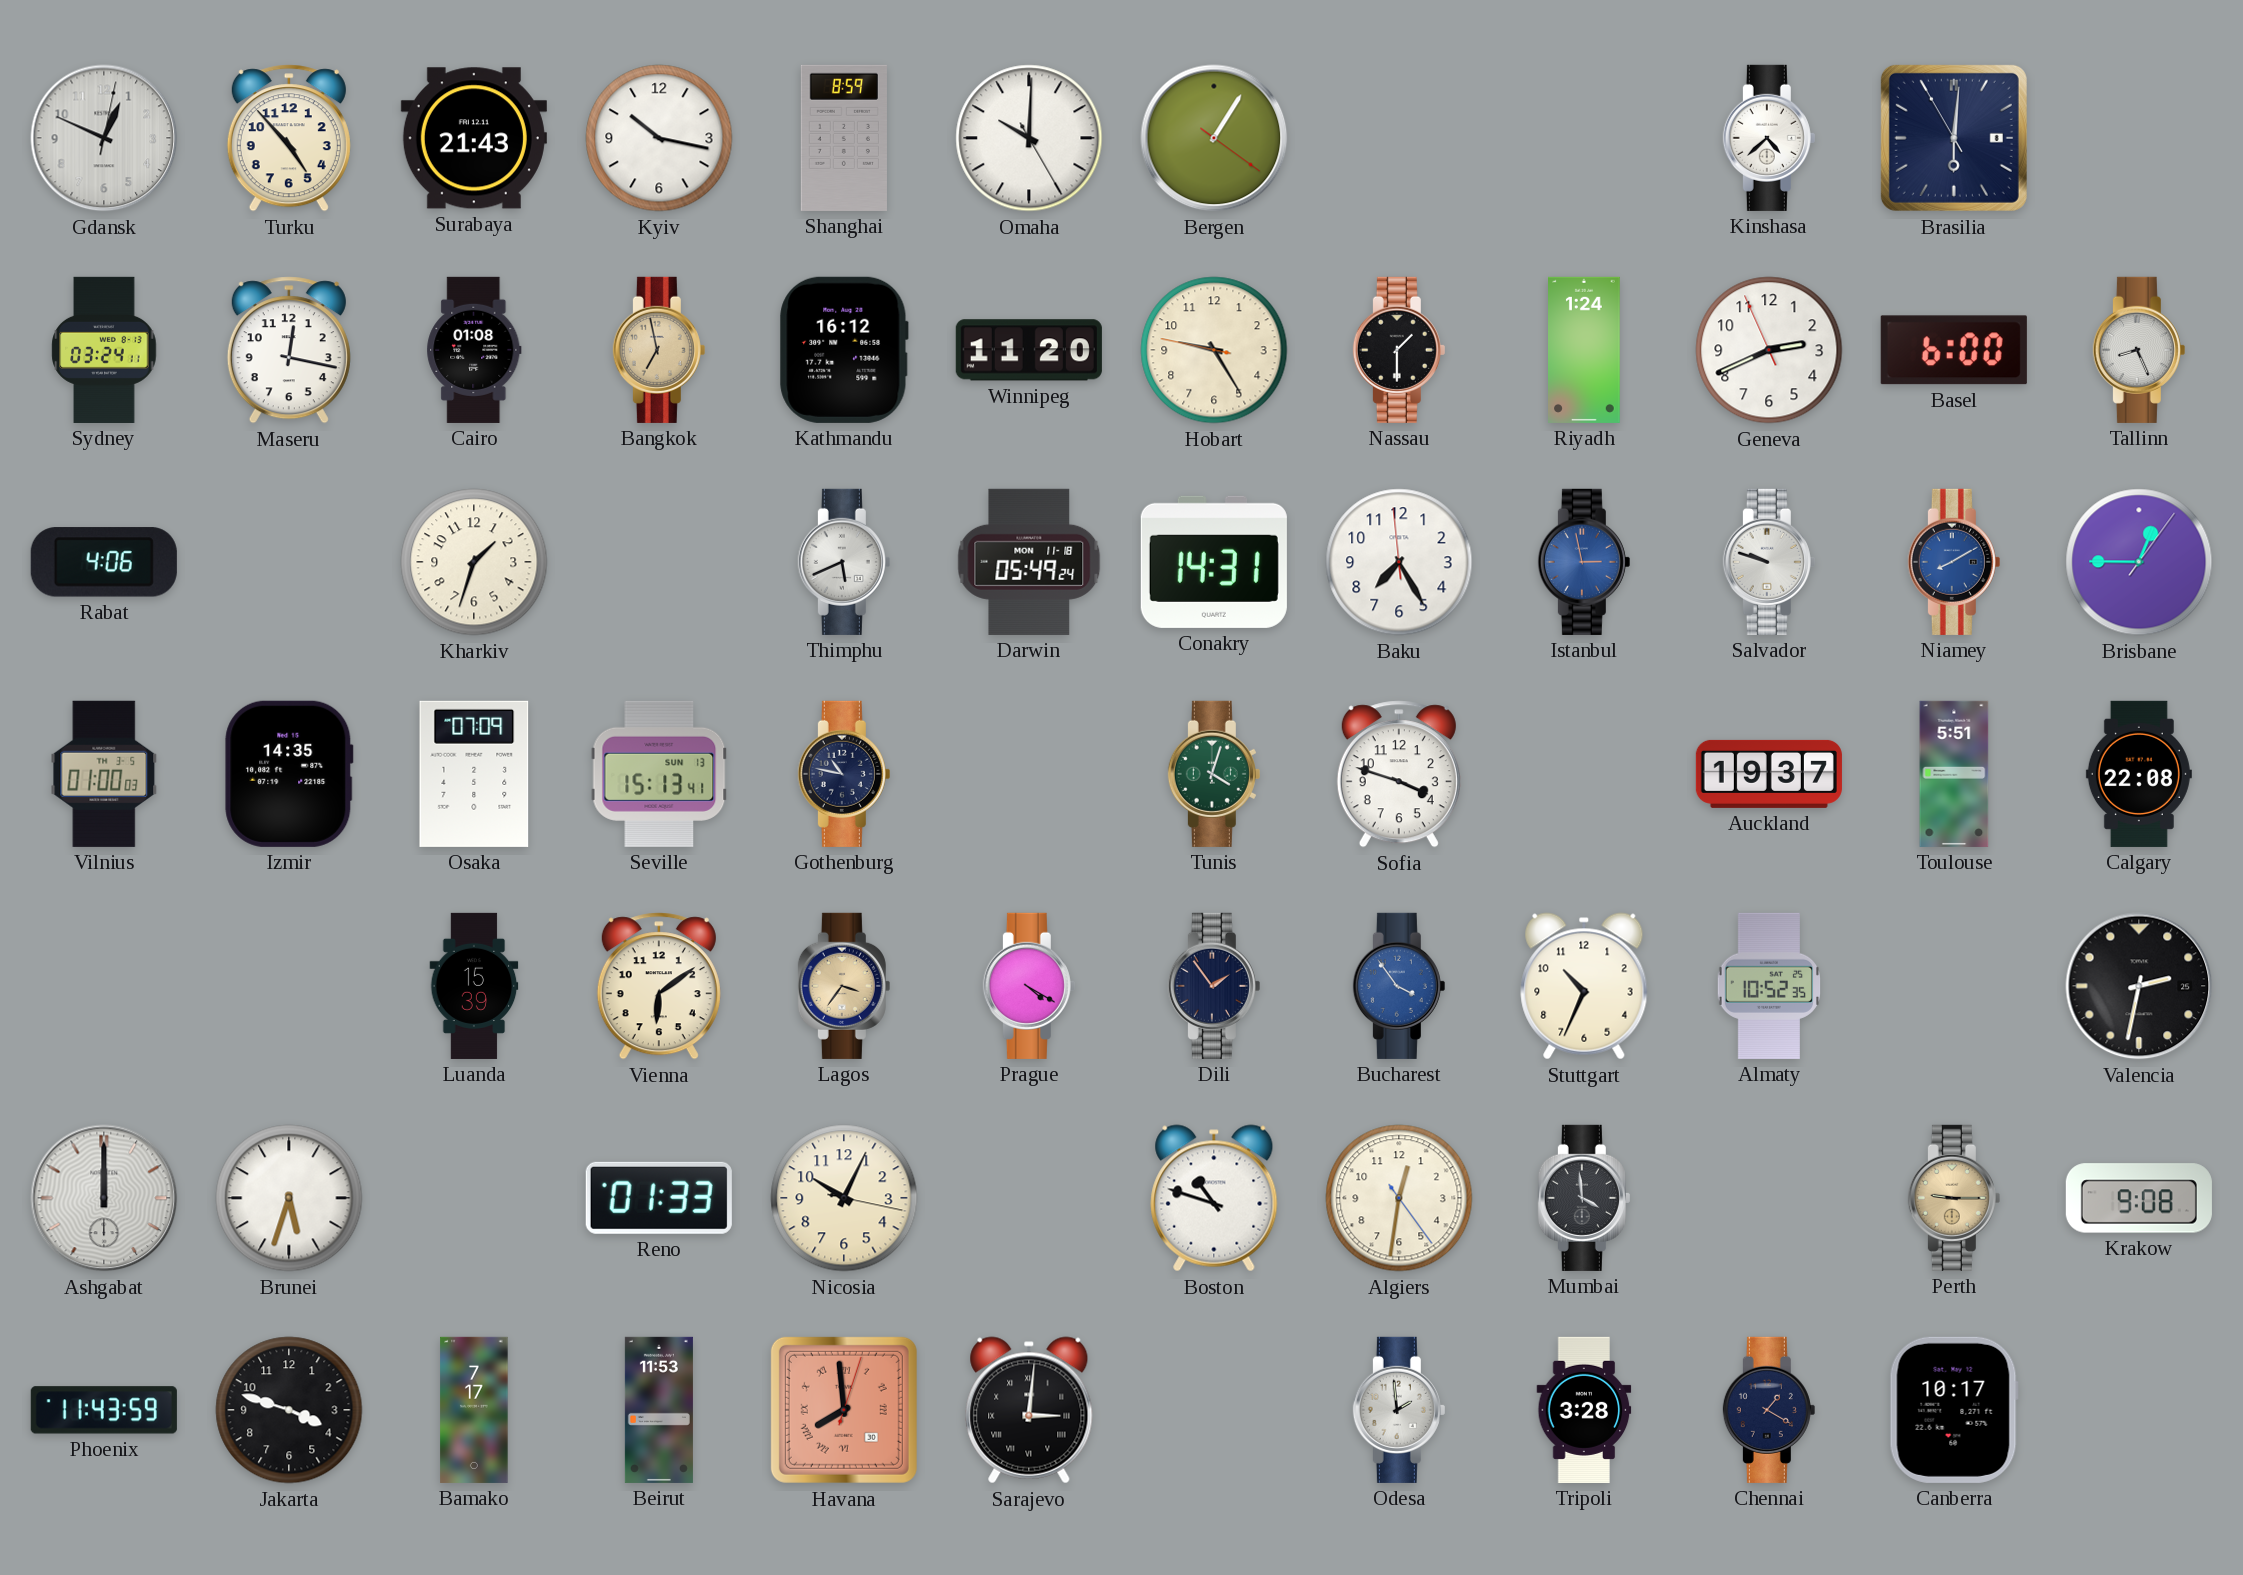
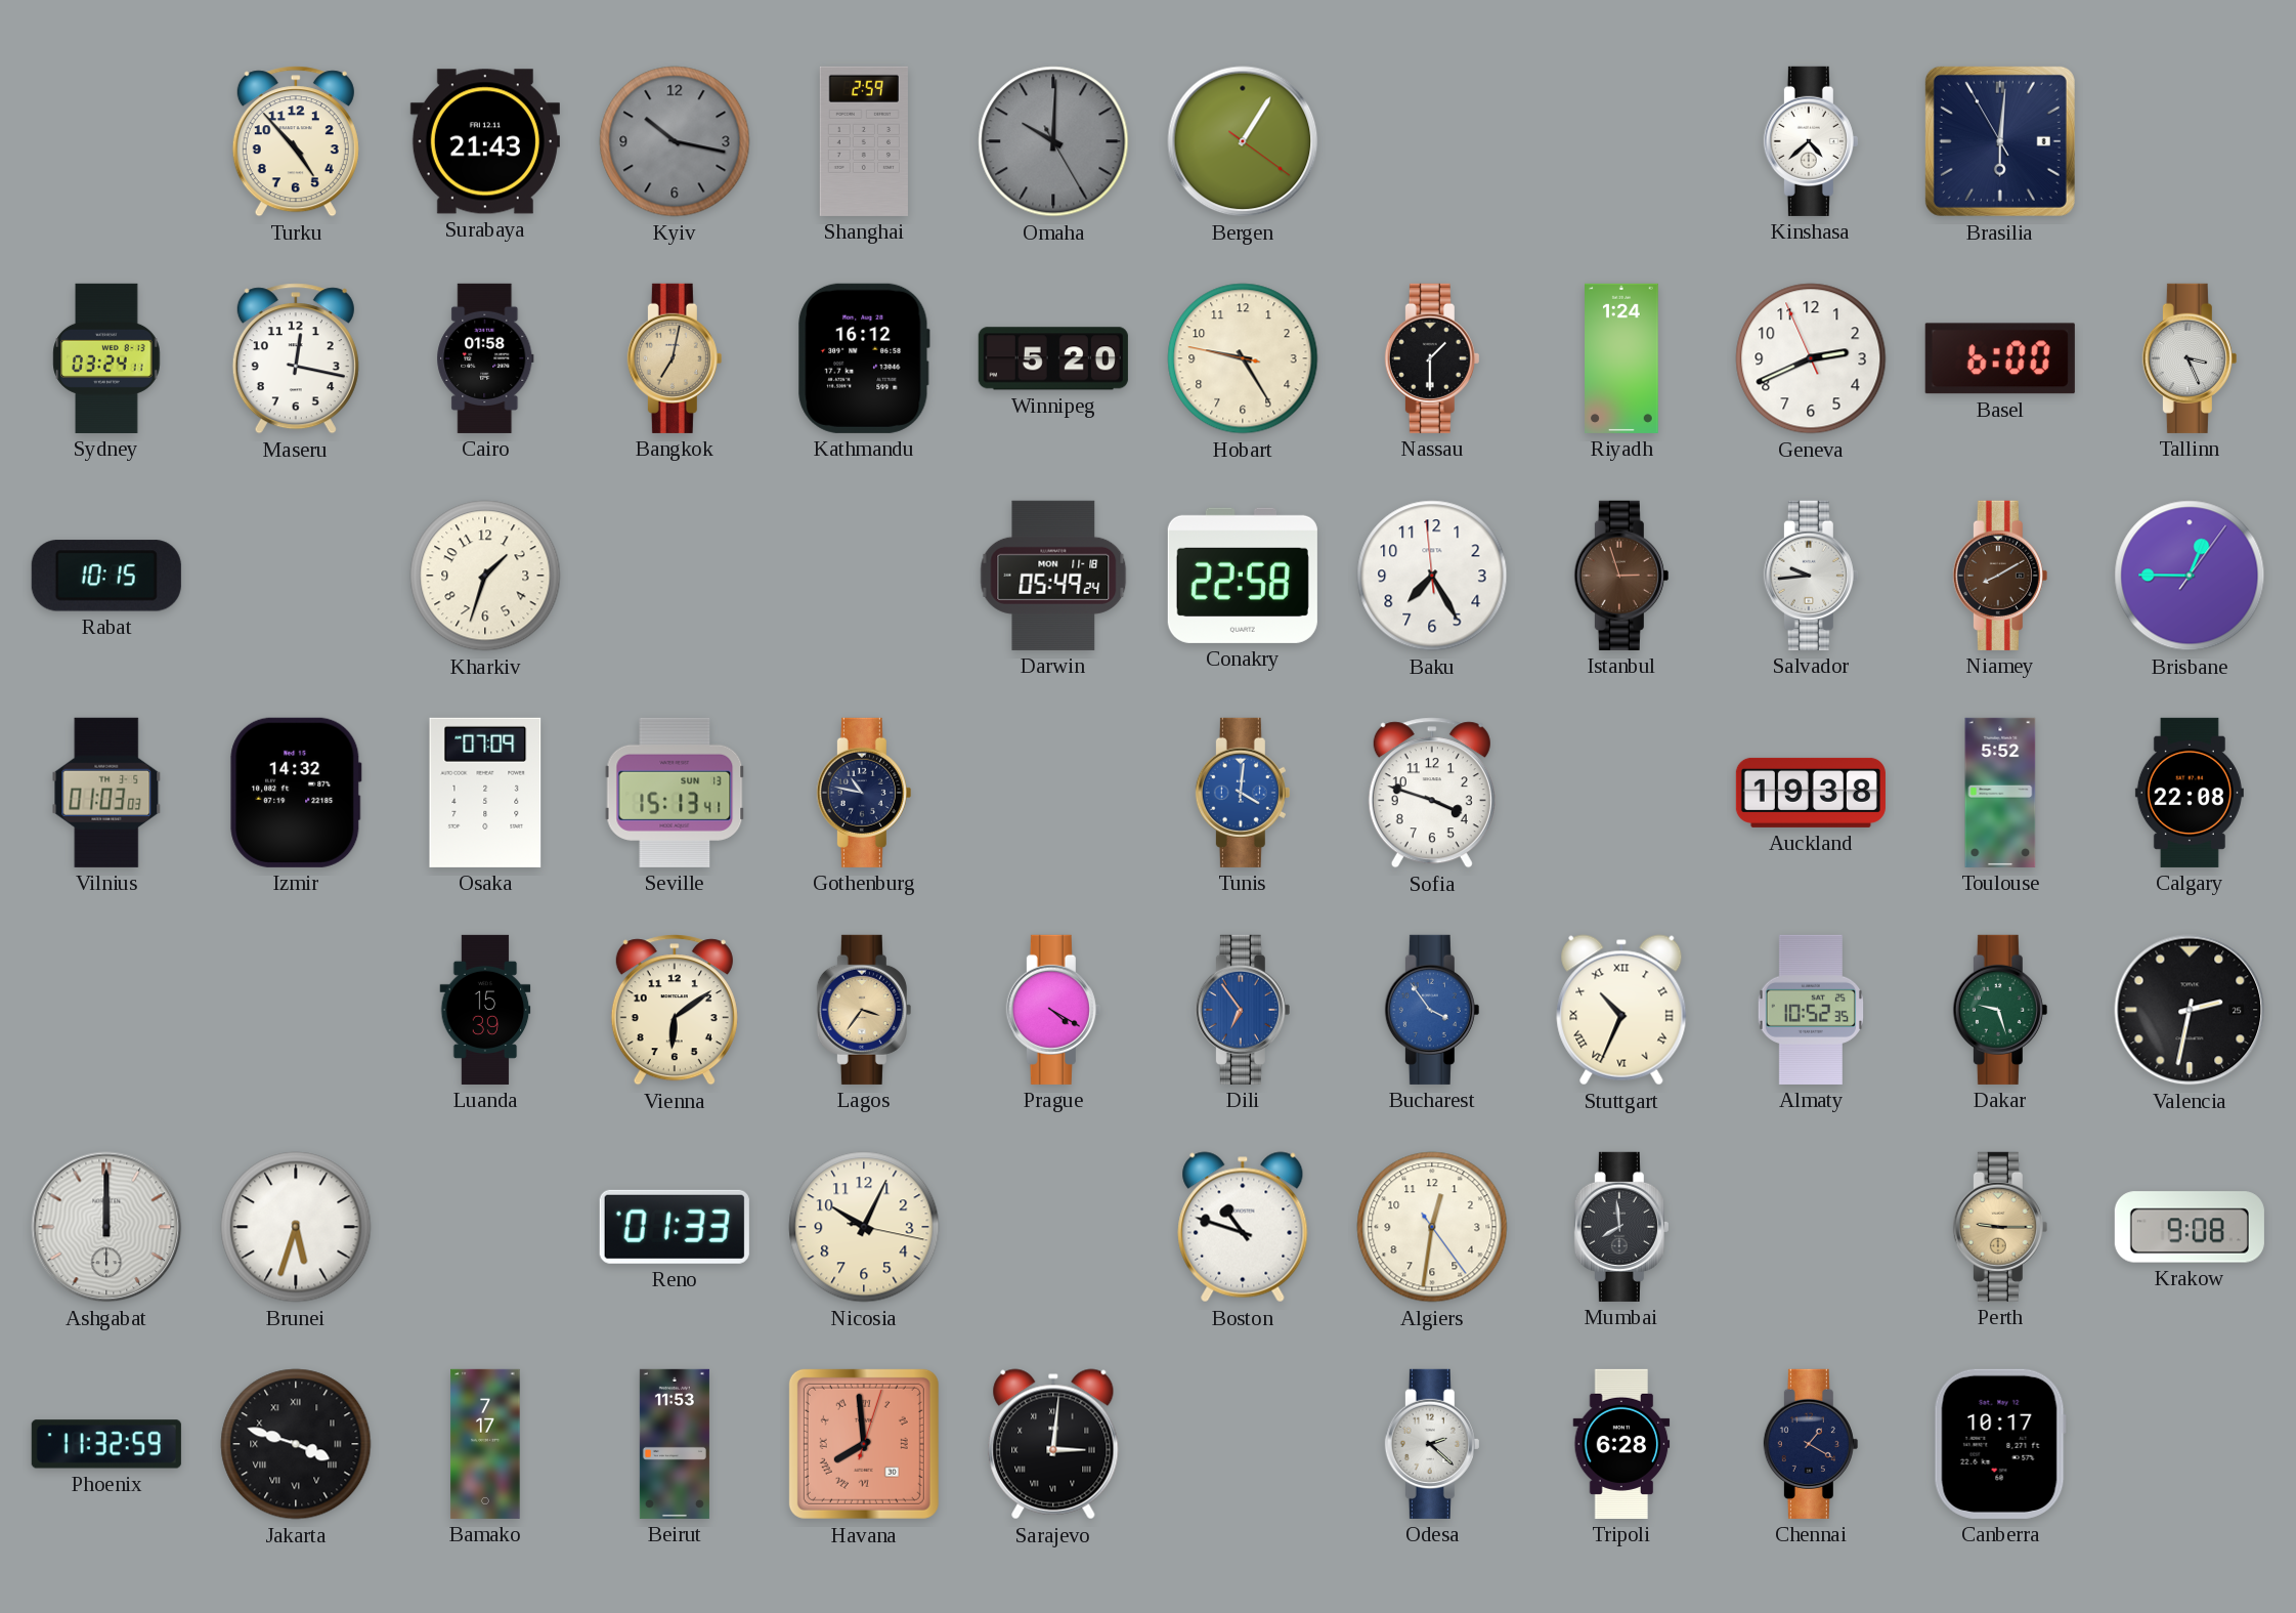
Gdansk: 12:49 -> none
Kyiv dial: white -> grey
Shanghai: 8:59 -> 2:59
Omaha dial: white -> grey
Cairo: 01:08 -> 01:58
Bangkok: 6:58 -> 7:02
Winnipeg: 11:20 -> 5:20
Tallinn: 8:26 -> 3:26
Rabat: 4:06 -> 10:15
Thimphu: 5:41 -> none
Conakry: 14:31 -> 22:58
Istanbul: 2:58 -> 2:57
Istanbul dial: blue -> brown
Salvador: 9:48 -> 9:44
Niamey dial: blue -> brown
Vilnius: 01:00 -> 01:03
Izmir: 14:35 -> 14:32
Tunis: 4:03 -> 4:01
Tunis dial: green -> blue
Auckland: 19:37 -> 19:38
Toulouse: 5:51 -> 5:52
Dili: 1:54 -> 6:54
Dili dial: navy -> blue
Stuttgart numerals: Arabic -> Roman
Dakar: none -> 9:27
Mumbai: 3:59 -> 7:59
Phoenix: 11:43 -> 11:32
Jakarta numerals: Arabic -> Roman
Odesa: 1:59 -> 2:22
Tripoli: 3:28 -> 6:28
